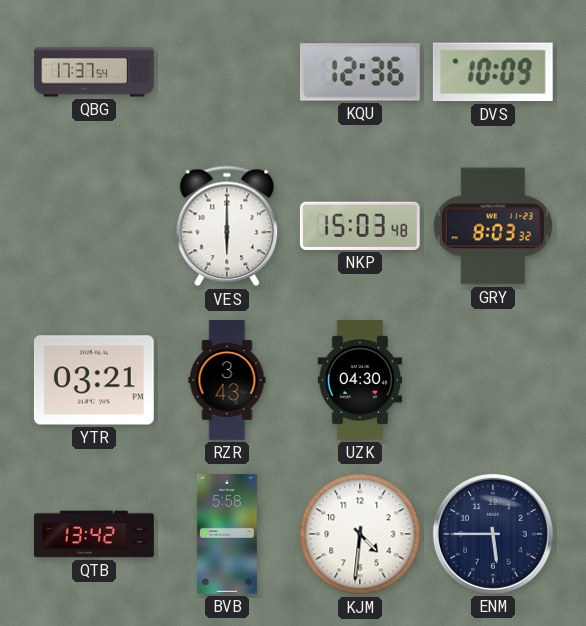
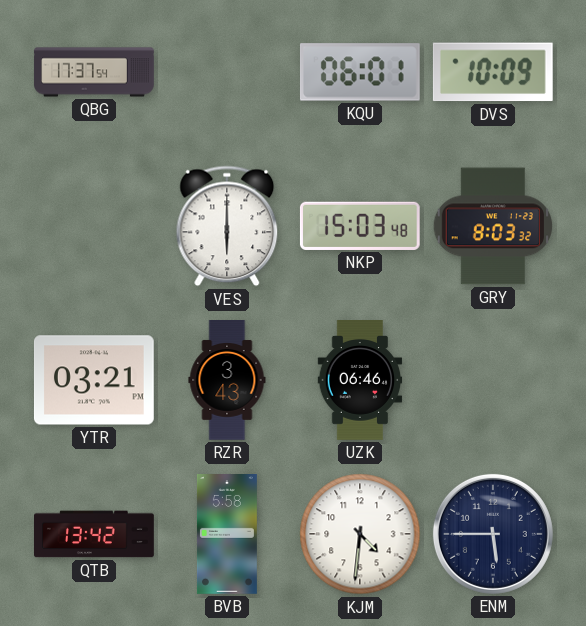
KQU: 12:36 -> 06:01
UZK: 04:30 -> 06:46
